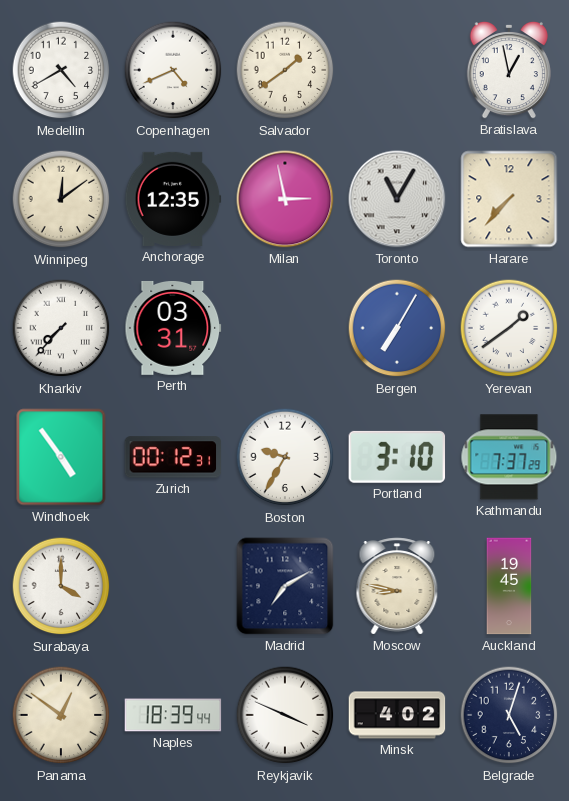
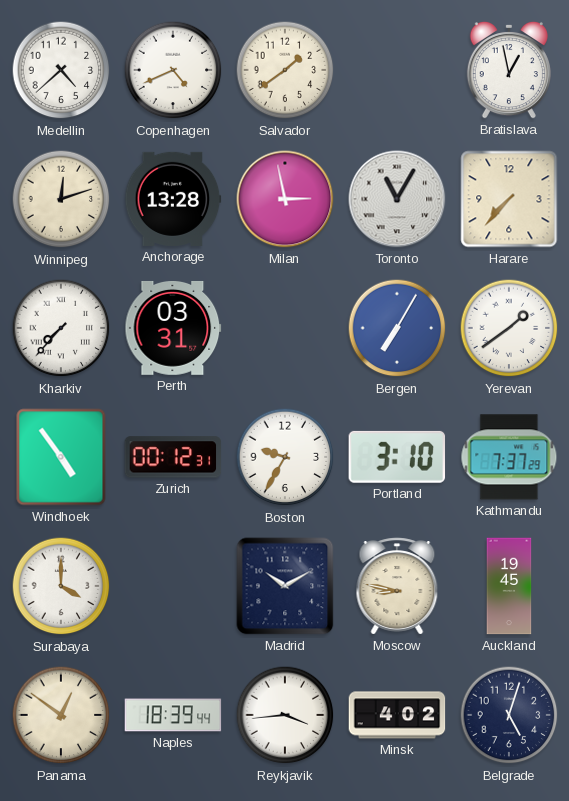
Medellin: 4:40 -> 4:38
Winnipeg: 12:09 -> 12:12
Anchorage: 12:35 -> 13:28
Madrid: 7:10 -> 10:10
Reykjavik: 3:49 -> 3:44
